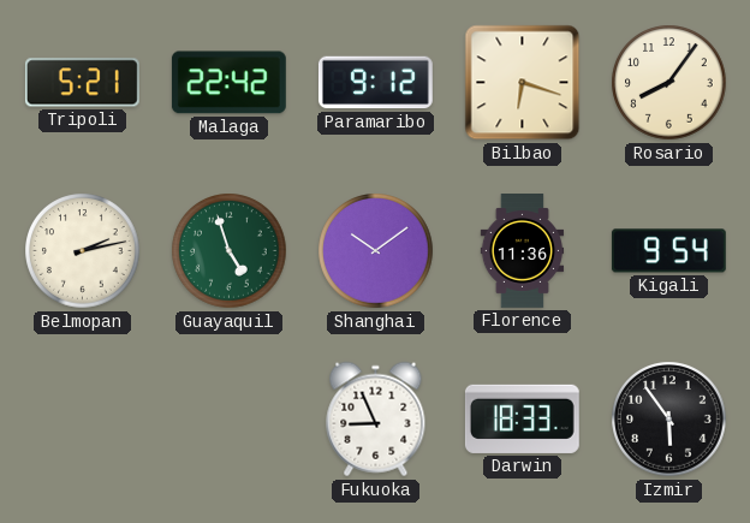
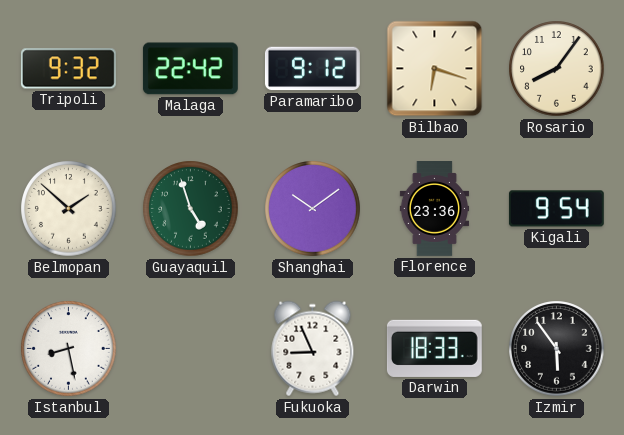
Tripoli: 5:21 -> 9:32
Belmopan: 2:13 -> 1:52
Florence: 11:36 -> 23:36
Istanbul: none -> 8:28
